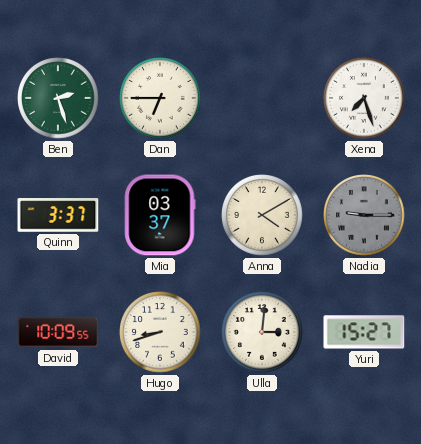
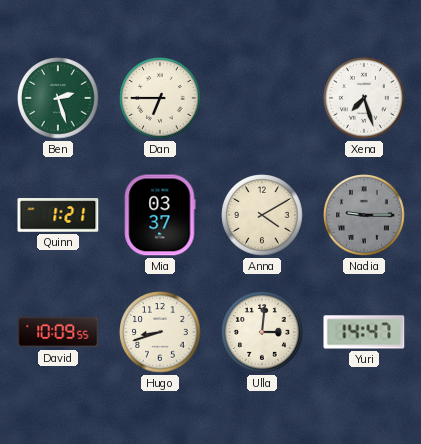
Quinn: 3:37 -> 1:21
Yuri: 15:27 -> 14:47
